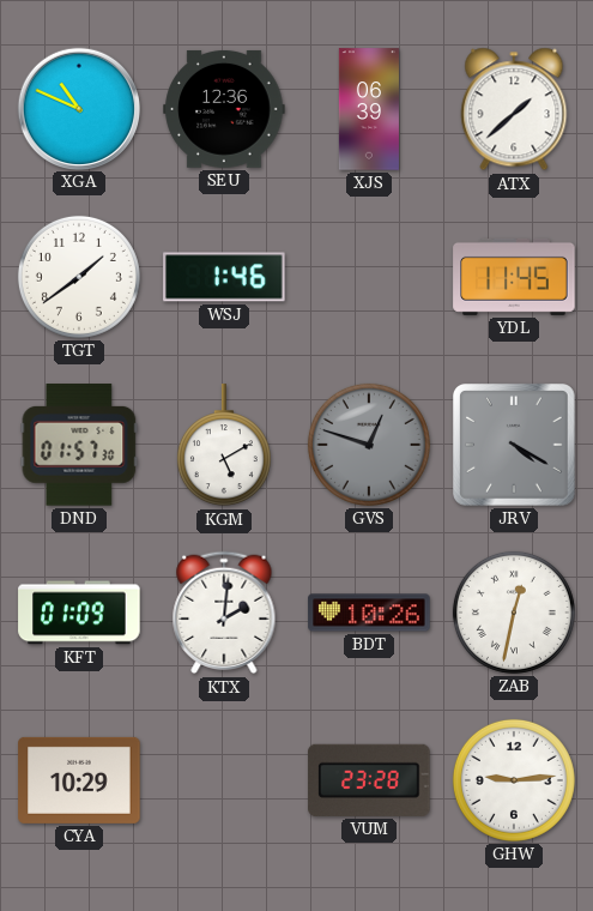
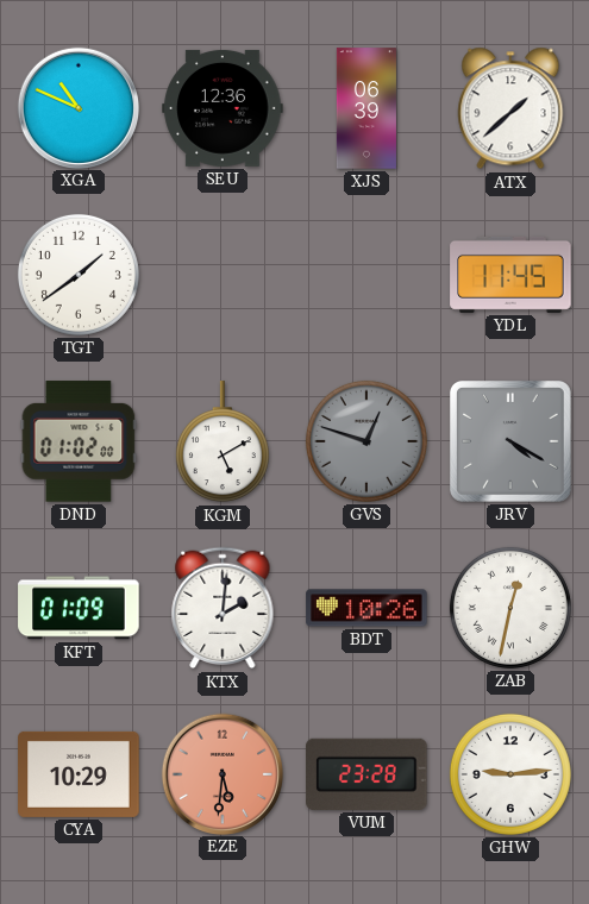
WSJ: 1:46 -> none
DND: 01:57 -> 01:02
EZE: none -> 5:31
